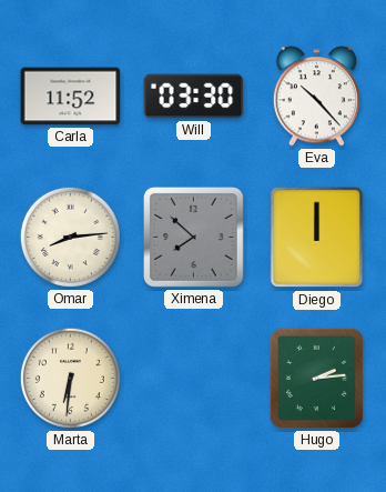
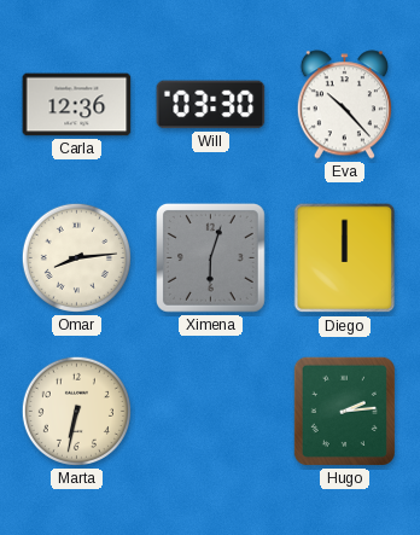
Carla: 11:52 -> 12:36
Ximena: 7:52 -> 6:03
Marta: 6:31 -> 6:32
